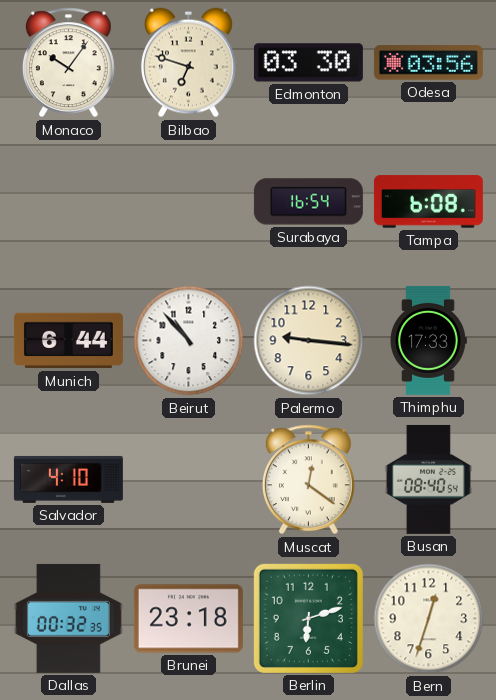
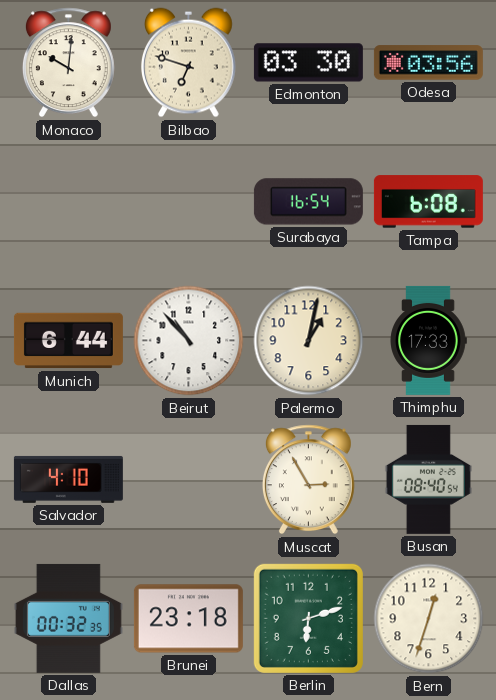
Monaco: 10:06 -> 10:01
Palermo: 9:16 -> 1:02
Muscat: 12:21 -> 2:55
